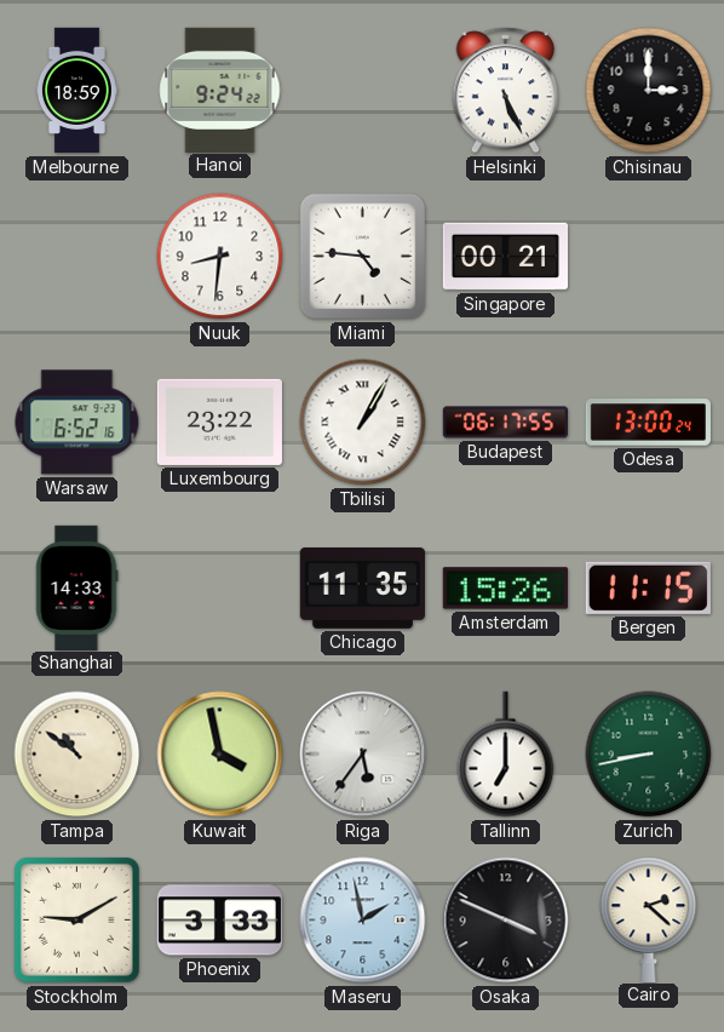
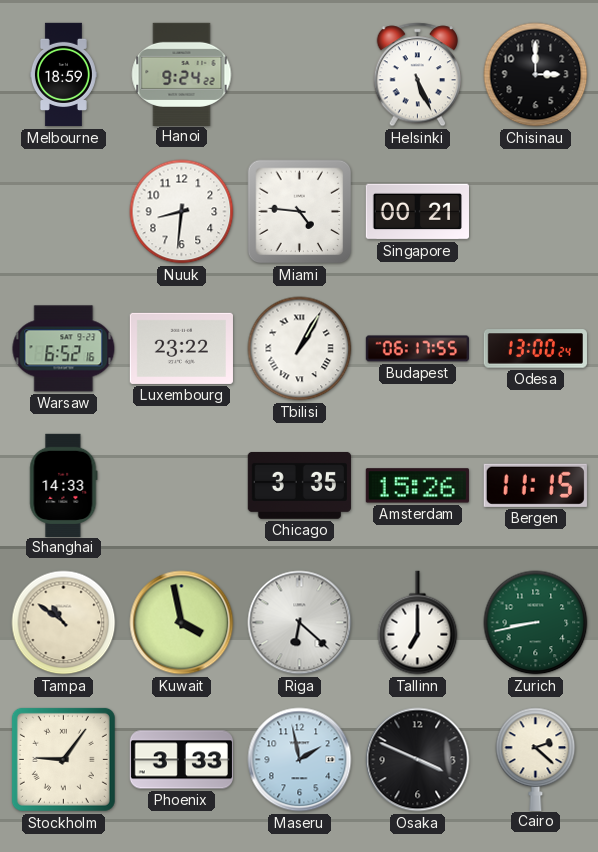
Chicago: 11:35 -> 3:35
Riga: 5:36 -> 6:22
Stockholm: 9:10 -> 9:06
